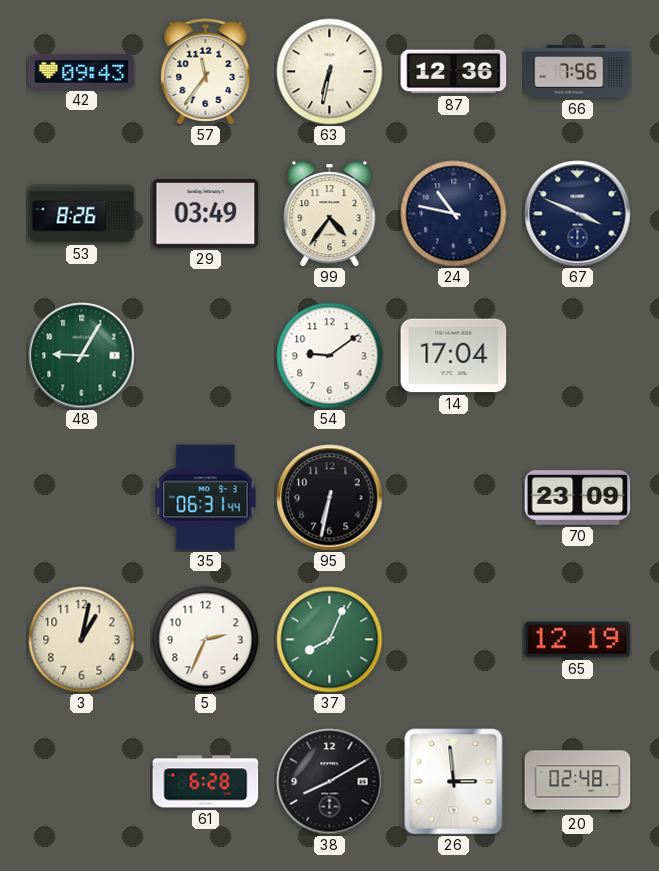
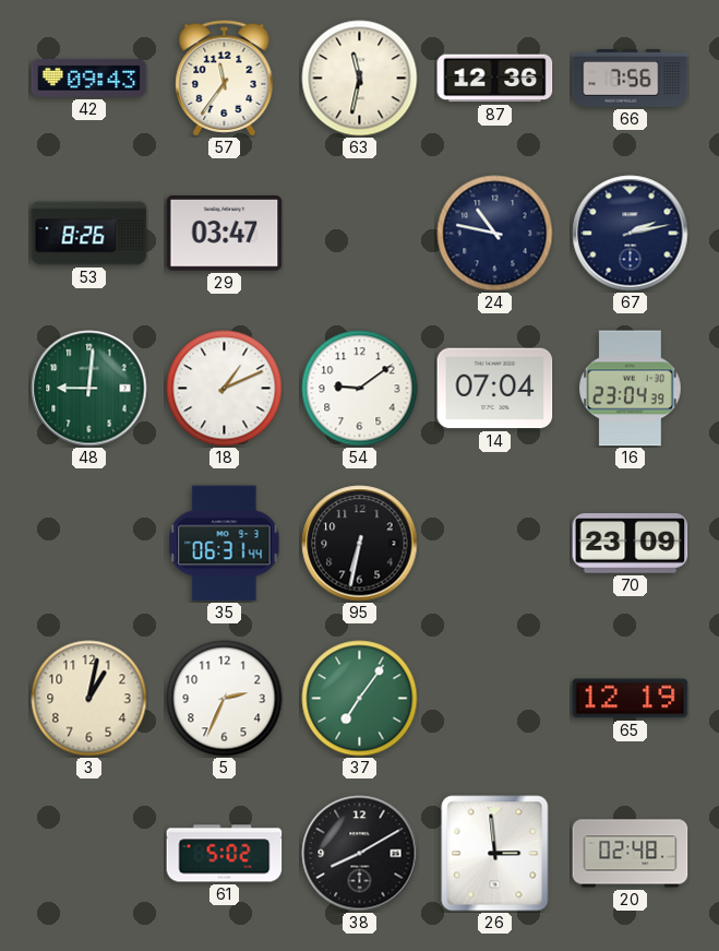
63: 6:32 -> 11:32
29: 03:49 -> 03:47
99: 4:36 -> none
67: 3:49 -> 2:13
48: 9:05 -> 9:01
18: none -> 1:11
14: 17:04 -> 07:04
16: none -> 23:04
37: 8:04 -> 7:06
61: 6:28 -> 5:02
